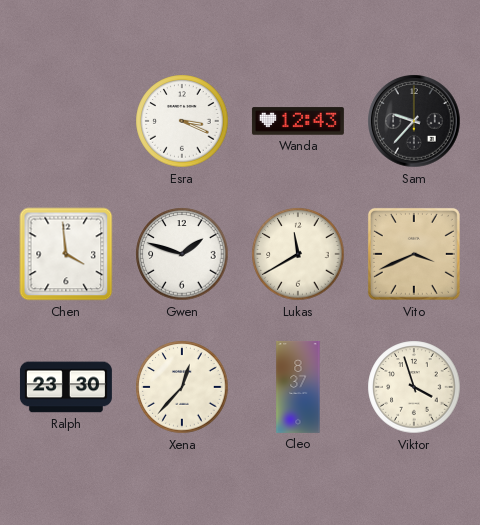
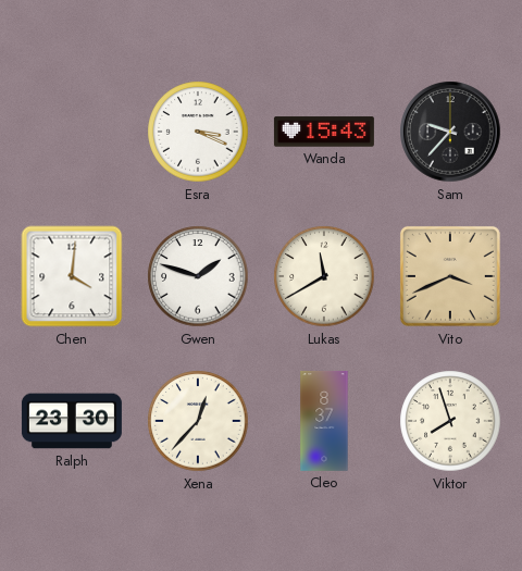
Wanda: 12:43 -> 15:43
Chen: 3:59 -> 4:01
Viktor: 3:57 -> 7:57
